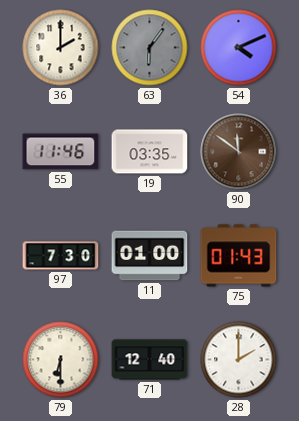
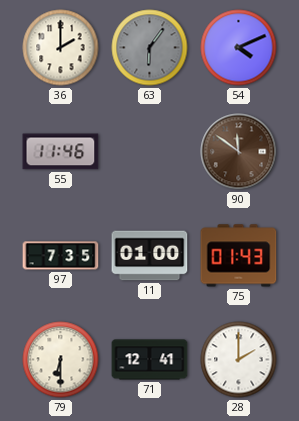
19: 03:35 -> none
97: 7:30 -> 7:35
71: 12:40 -> 12:41
